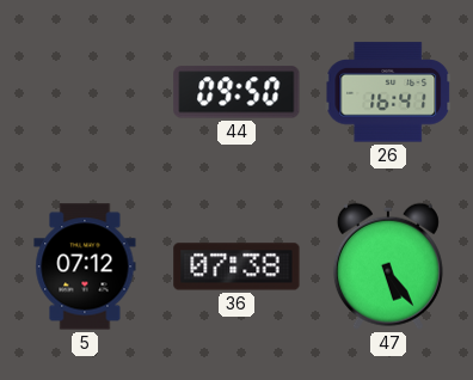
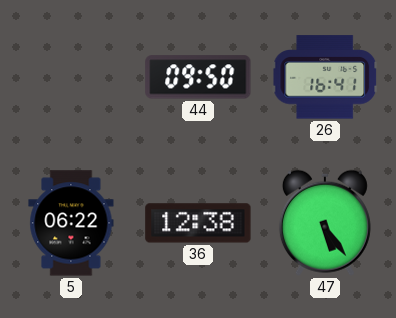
5: 07:12 -> 06:22
36: 07:38 -> 12:38
